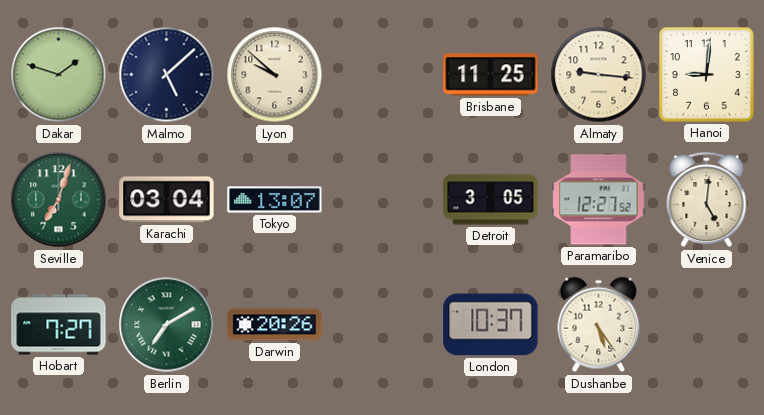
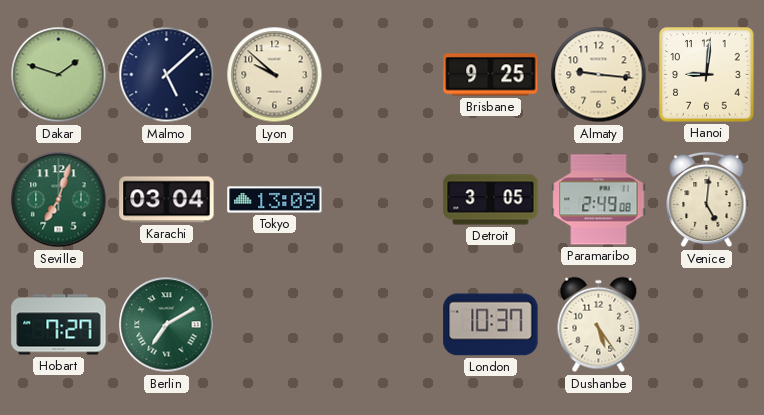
Brisbane: 11:25 -> 9:25
Tokyo: 13:07 -> 13:09
Paramaribo: 12:27 -> 2:49
Darwin: 20:26 -> none
